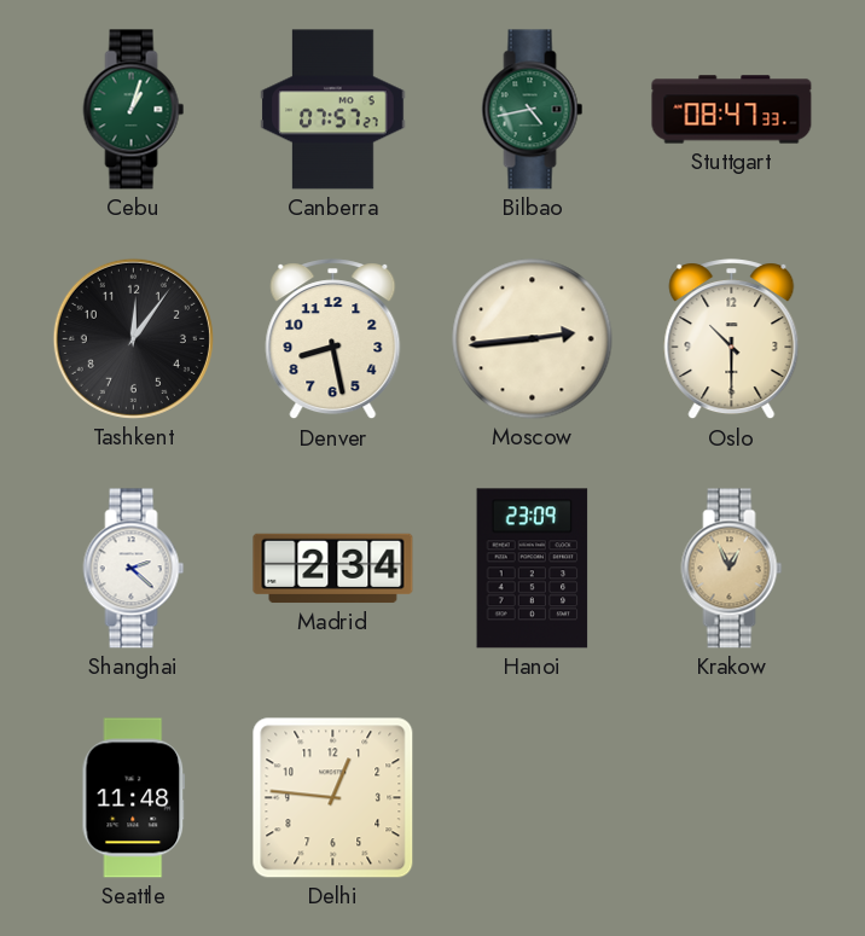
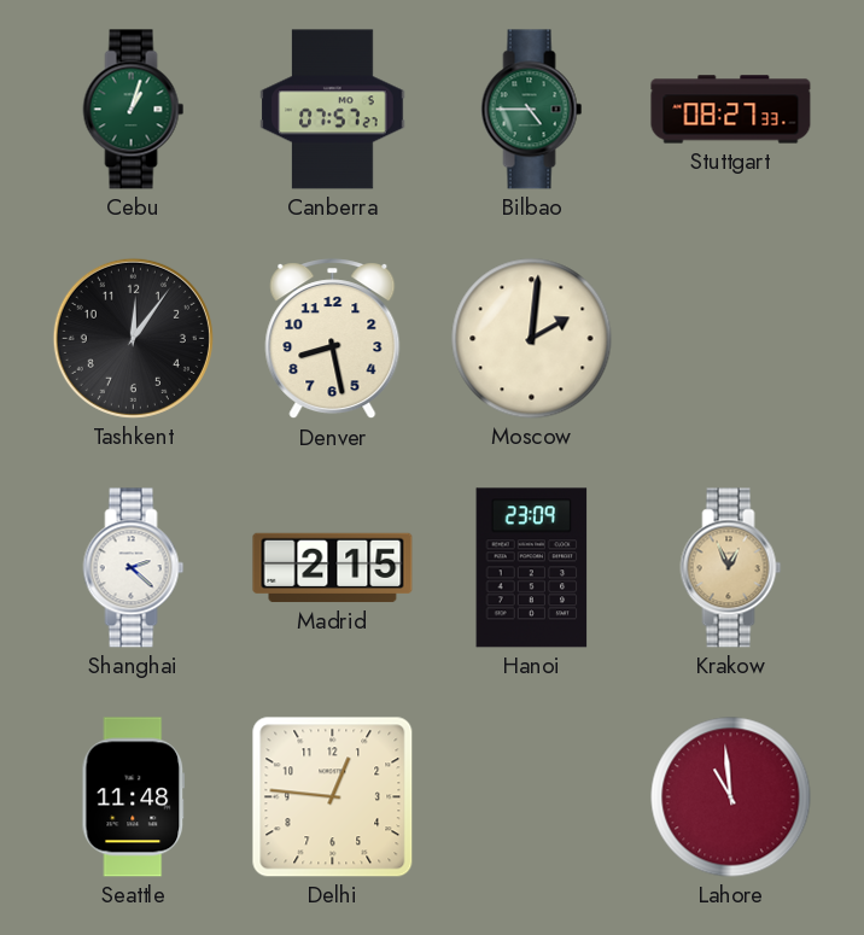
Bilbao: 4:43 -> 4:45
Stuttgart: 08:47 -> 08:27
Moscow: 2:44 -> 2:01
Oslo: 10:30 -> none
Madrid: 2:34 -> 2:15
Lahore: none -> 10:59
